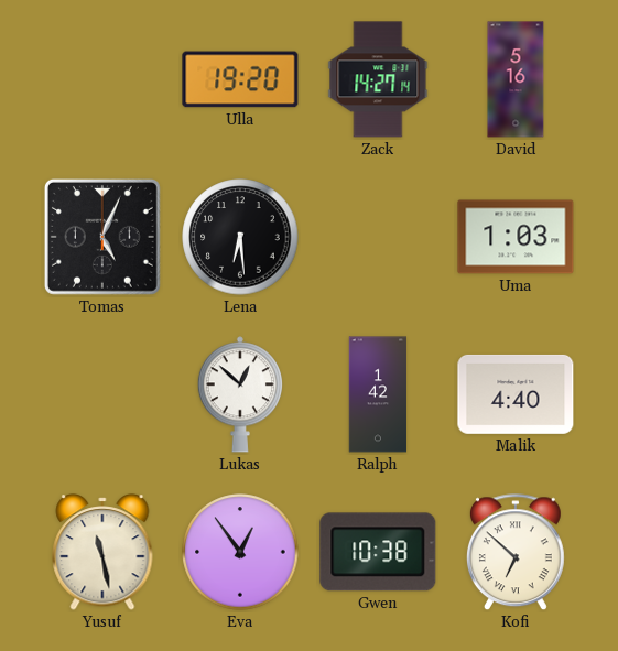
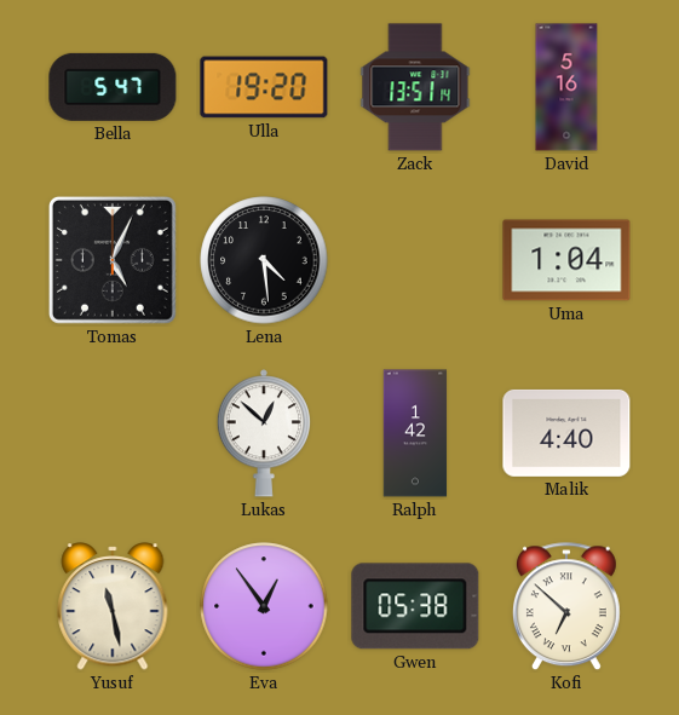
Bella: none -> 5:47
Zack: 14:27 -> 13:51
Lena: 6:29 -> 4:29
Uma: 1:03 -> 1:04
Gwen: 10:38 -> 05:38
